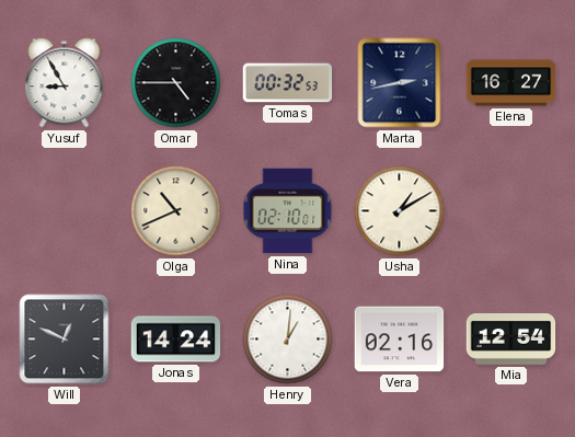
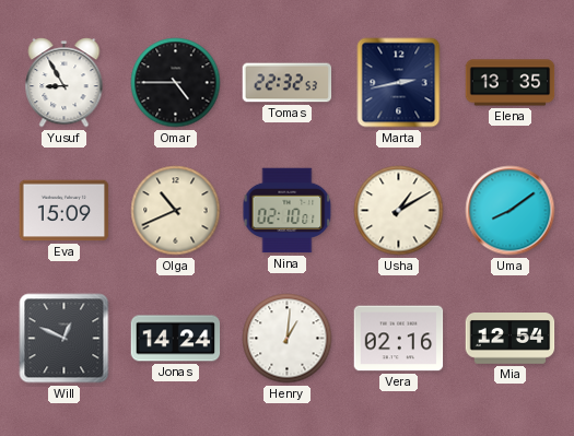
Tomas: 00:32 -> 22:32
Elena: 16:27 -> 13:35
Eva: none -> 15:09
Uma: none -> 8:09
